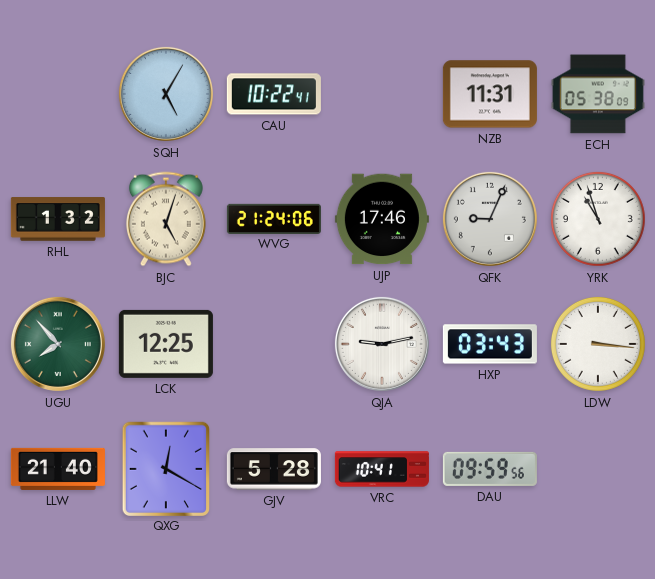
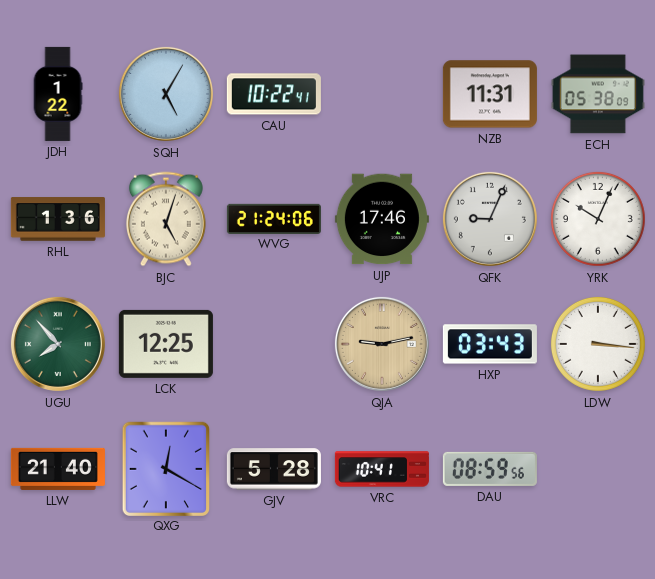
JDH: none -> 1:22
RHL: 1:32 -> 1:36
YRK: 10:57 -> 10:04
QJA dial: white -> champagne
DAU: 09:59 -> 08:59
